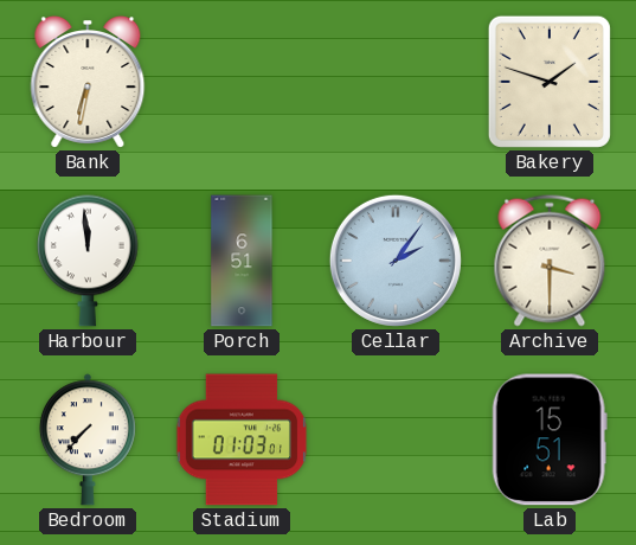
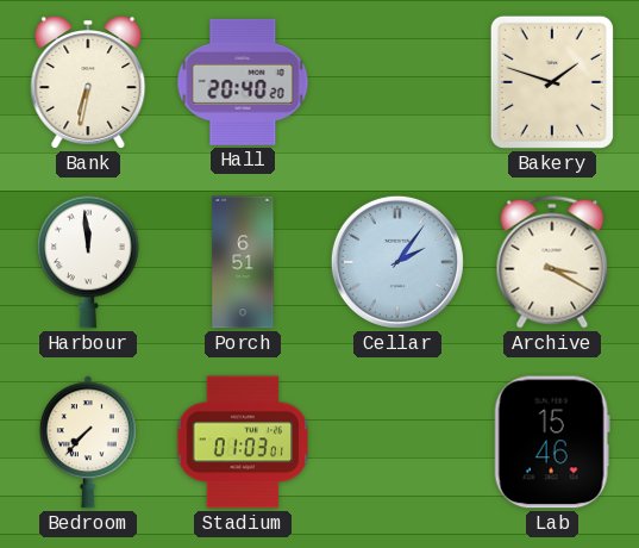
Hall: none -> 20:40
Archive: 3:30 -> 3:20
Lab: 15:51 -> 15:46
